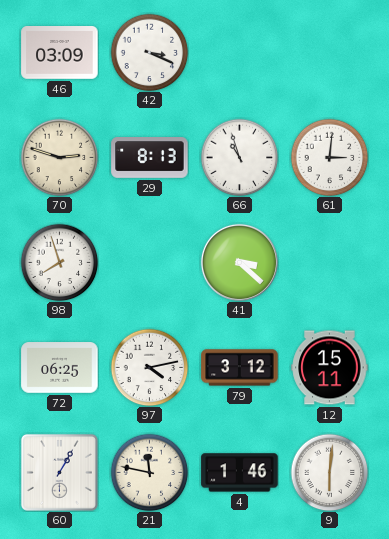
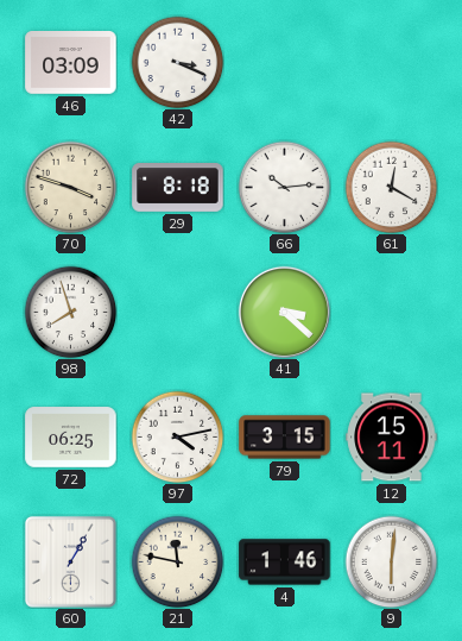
70: 2:48 -> 3:48
29: 8:13 -> 8:18
66: 10:57 -> 10:14
61: 3:01 -> 12:20
79: 3:12 -> 3:15
